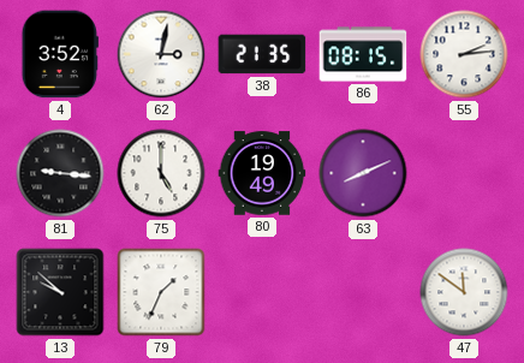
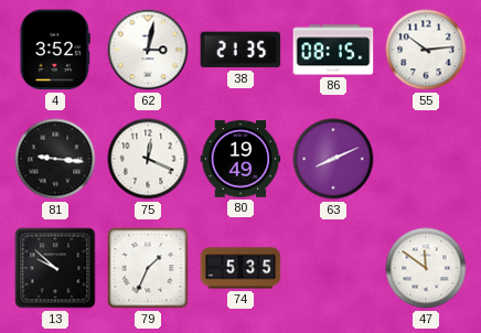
55: 2:14 -> 10:14
75: 5:00 -> 12:19
74: none -> 5:35
